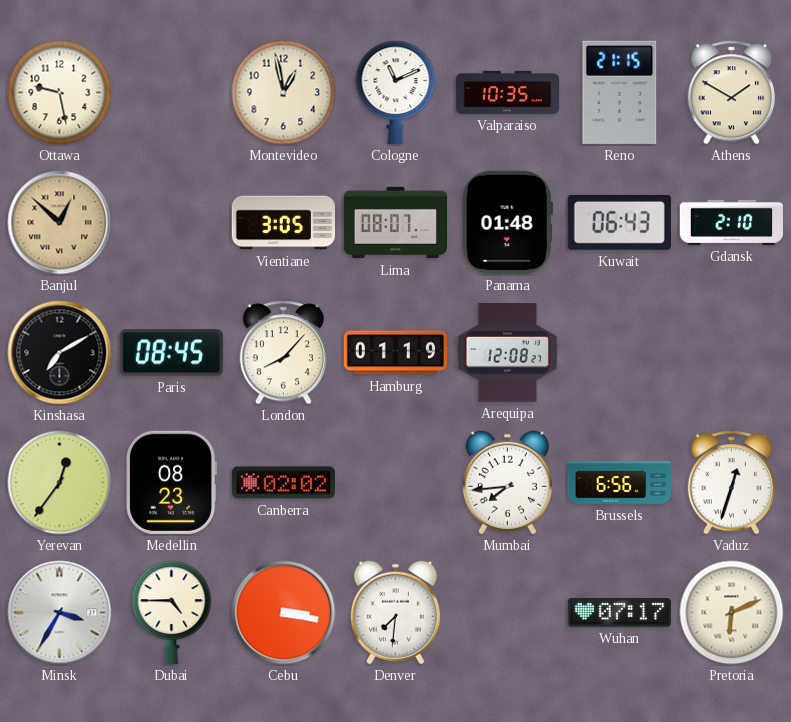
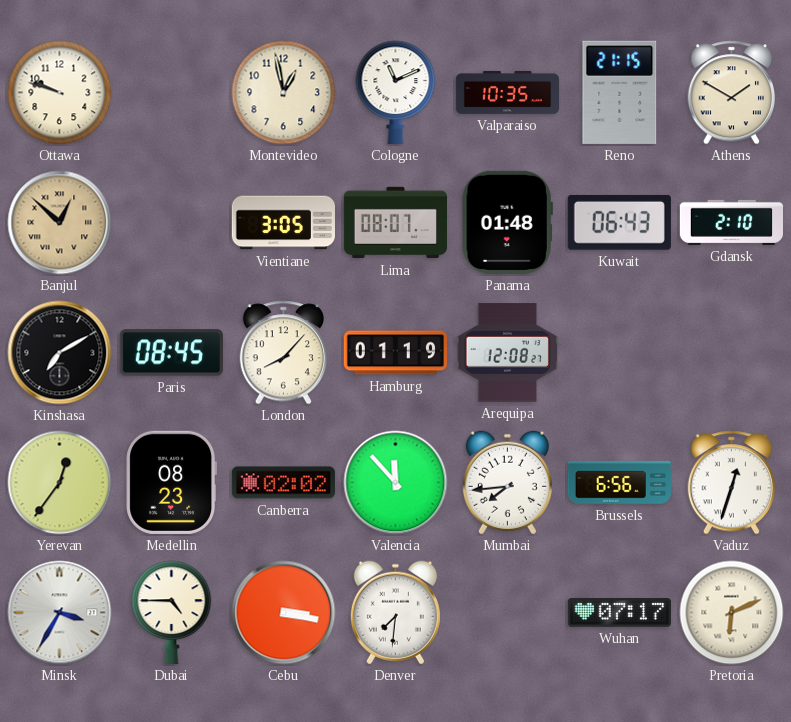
Ottawa: 9:28 -> 9:48
Valencia: none -> 11:53
